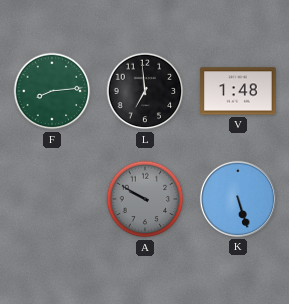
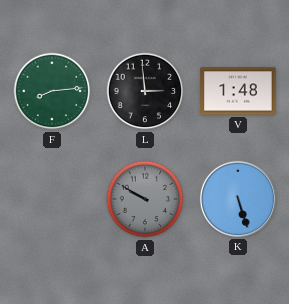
L: 6:59 -> 2:59
